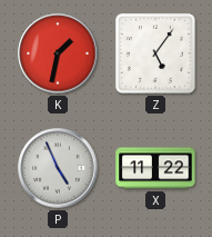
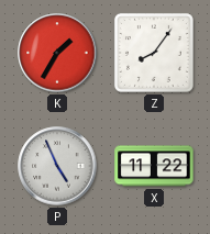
K: 1:32 -> 1:35
Z: 5:06 -> 8:06
